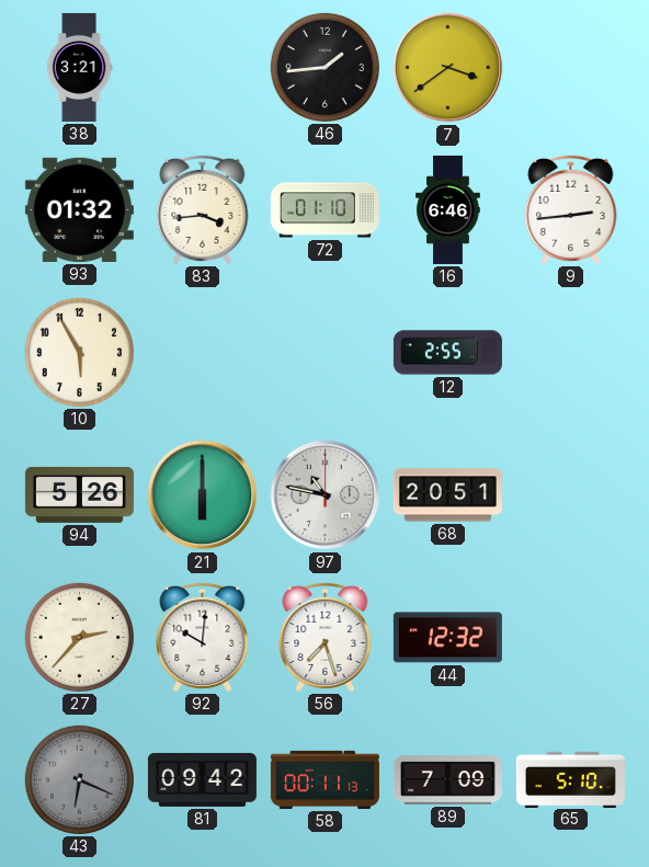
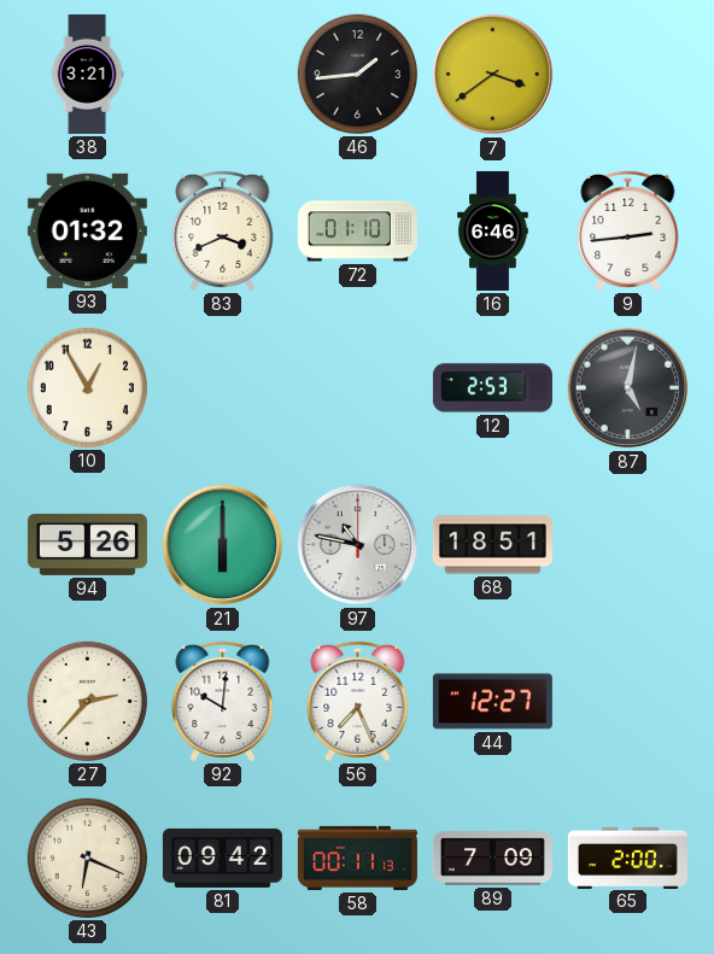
83: 3:44 -> 3:41
10: 5:55 -> 12:55
12: 2:55 -> 2:53
87: none -> 5:02
68: 20:51 -> 18:51
56: 7:27 -> 7:26
44: 12:32 -> 12:27
43 dial: grey -> cream
65: 5:10 -> 2:00
